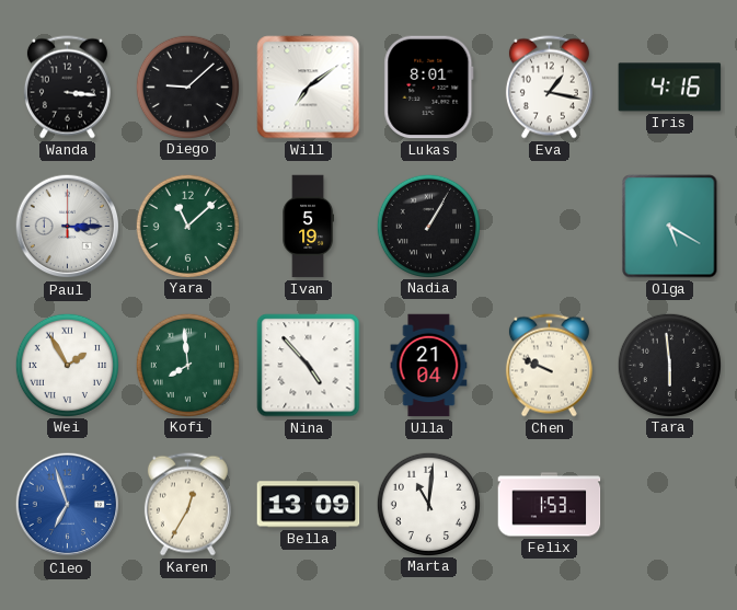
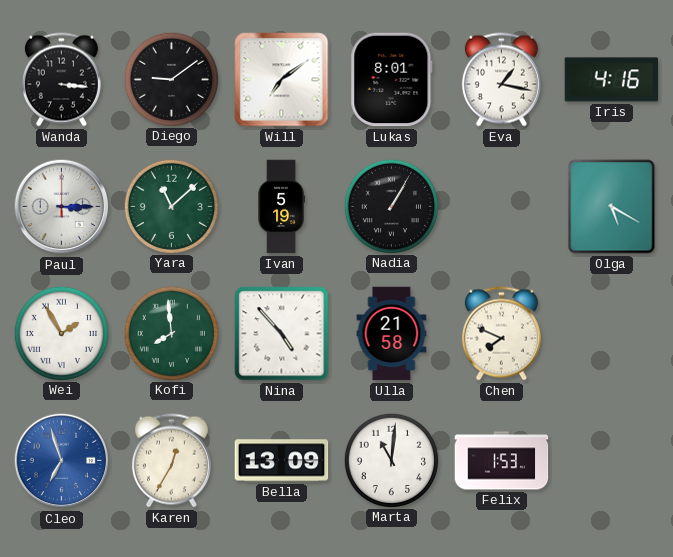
Diego: 9:08 -> 9:09
Ulla: 21:04 -> 21:58
Chen: 9:49 -> 7:49
Tara: 5:59 -> none
